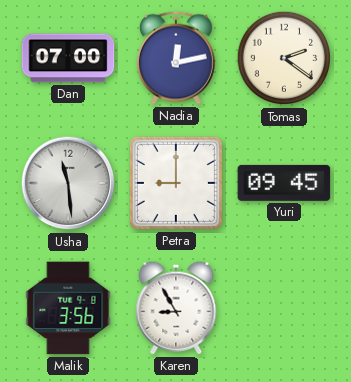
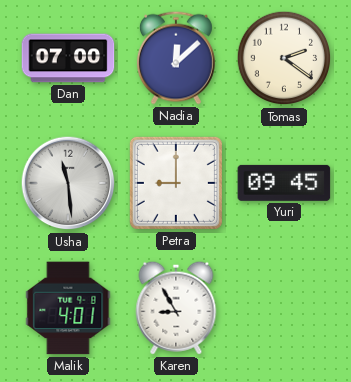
Nadia: 12:13 -> 12:08
Malik: 3:56 -> 4:01
